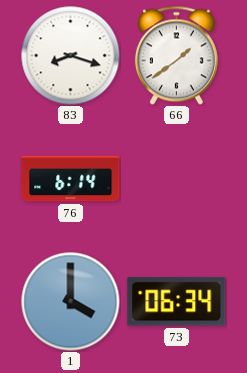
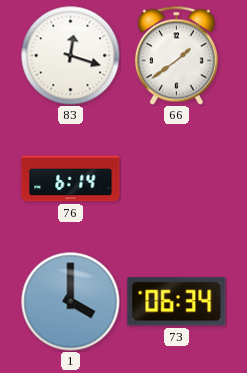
83: 8:18 -> 12:18
